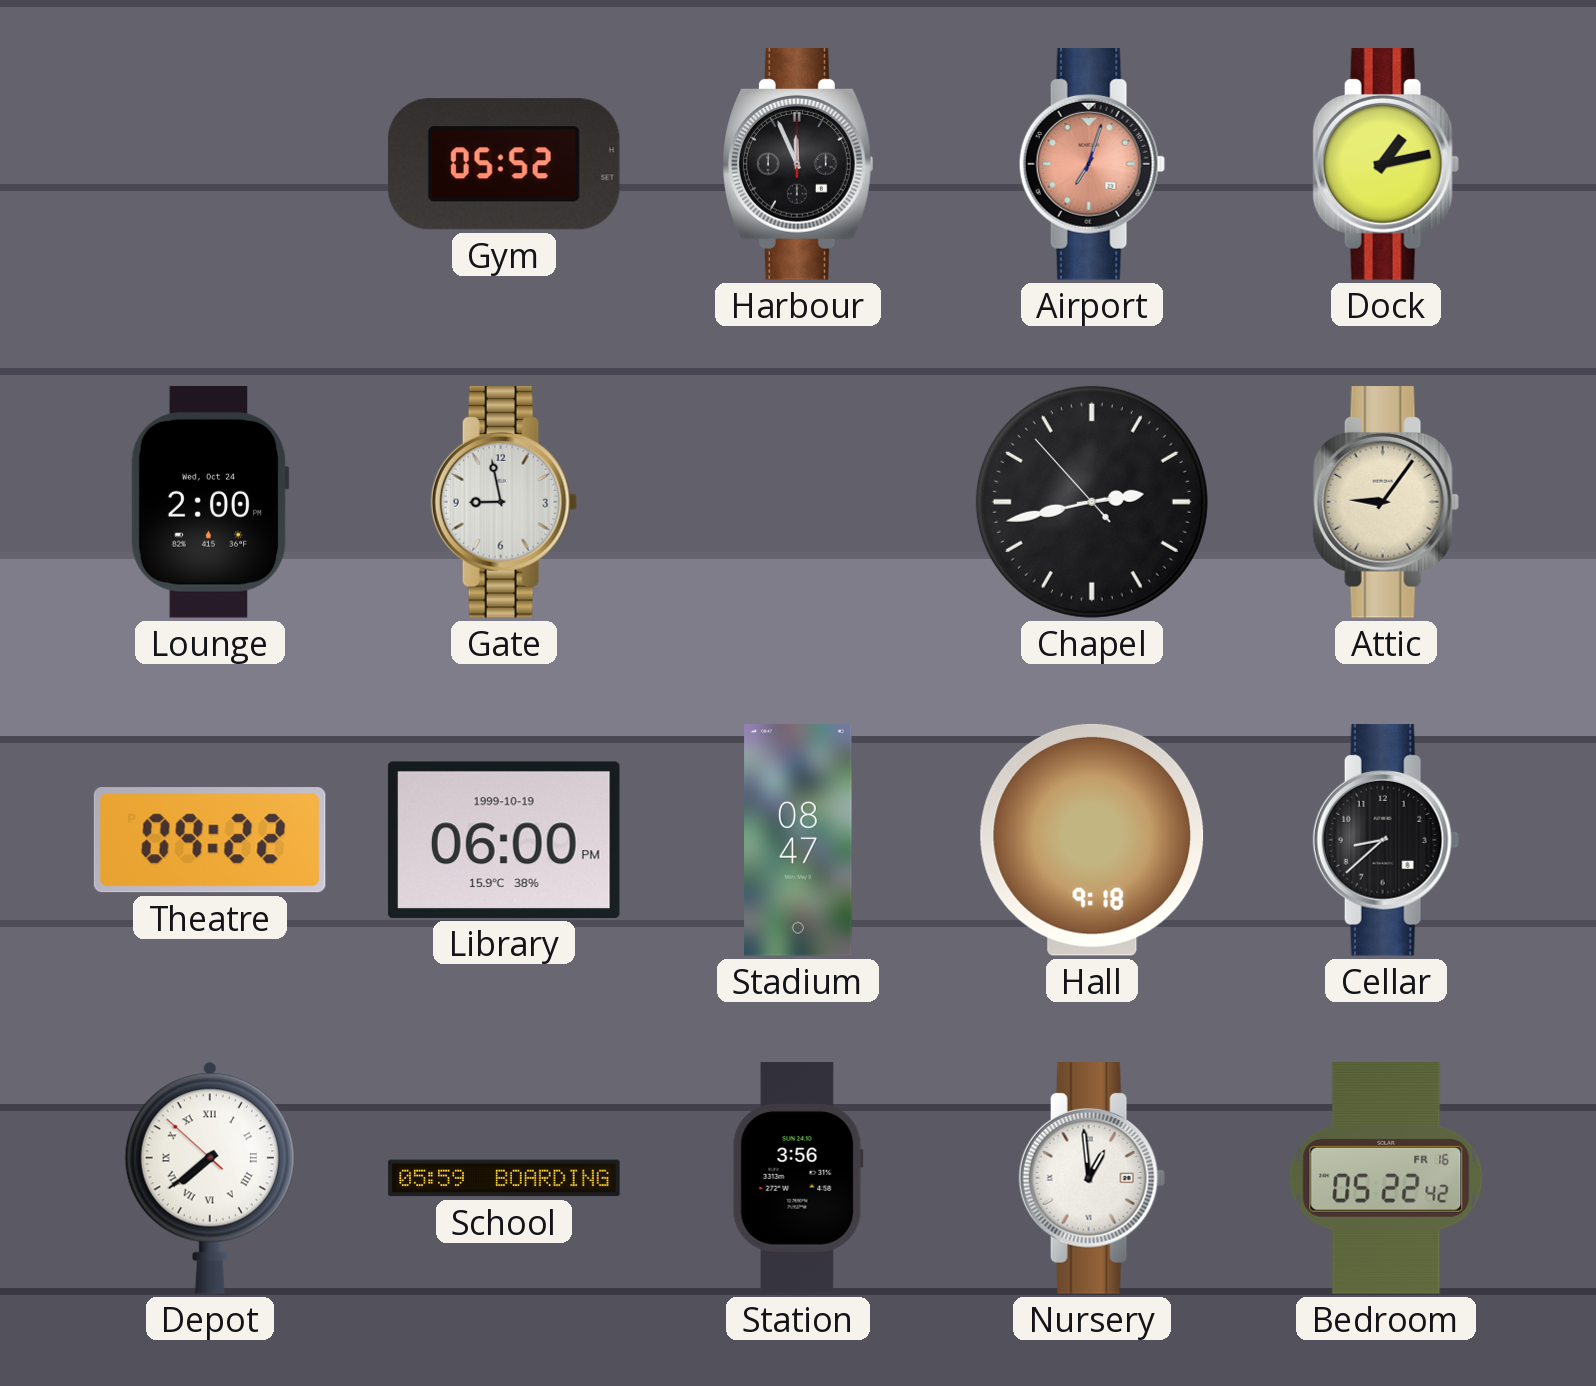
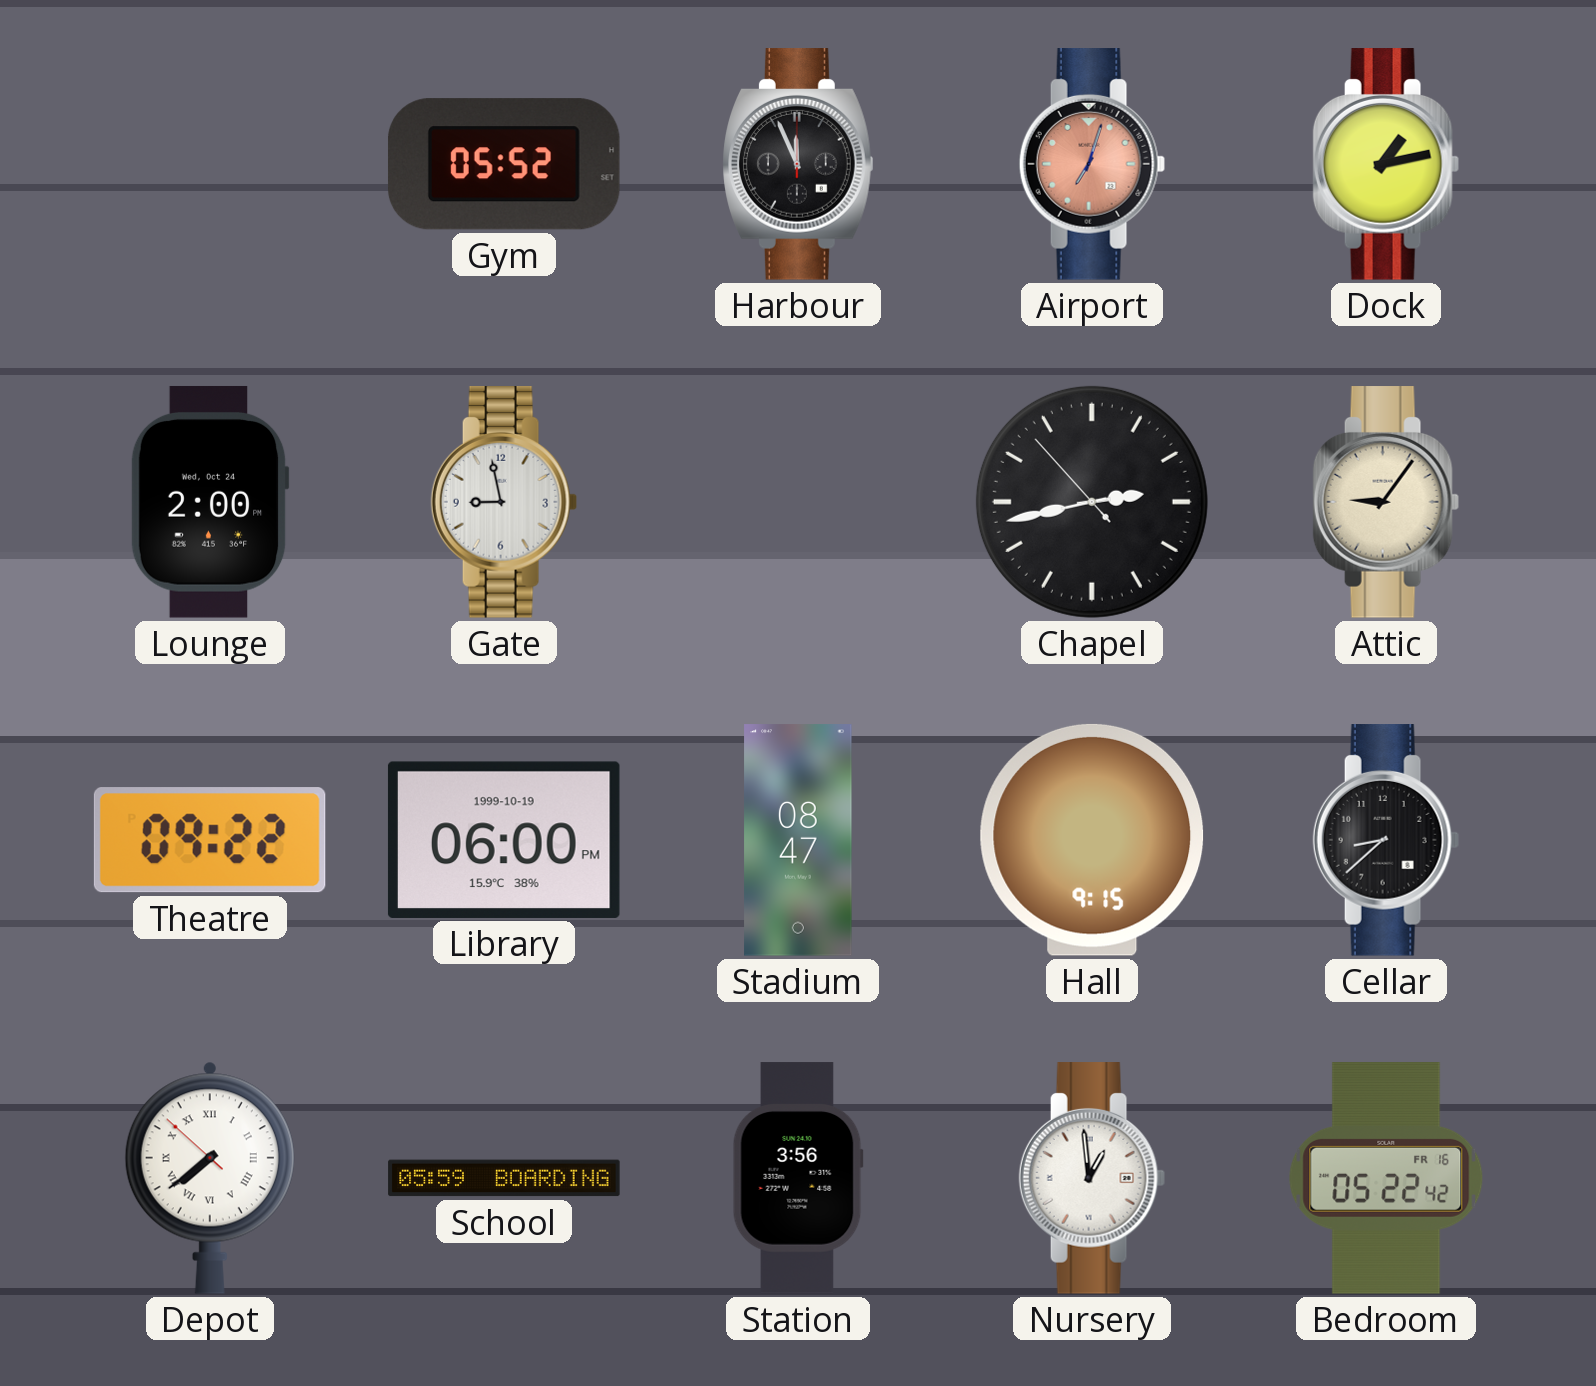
Hall: 9:18 -> 9:15
